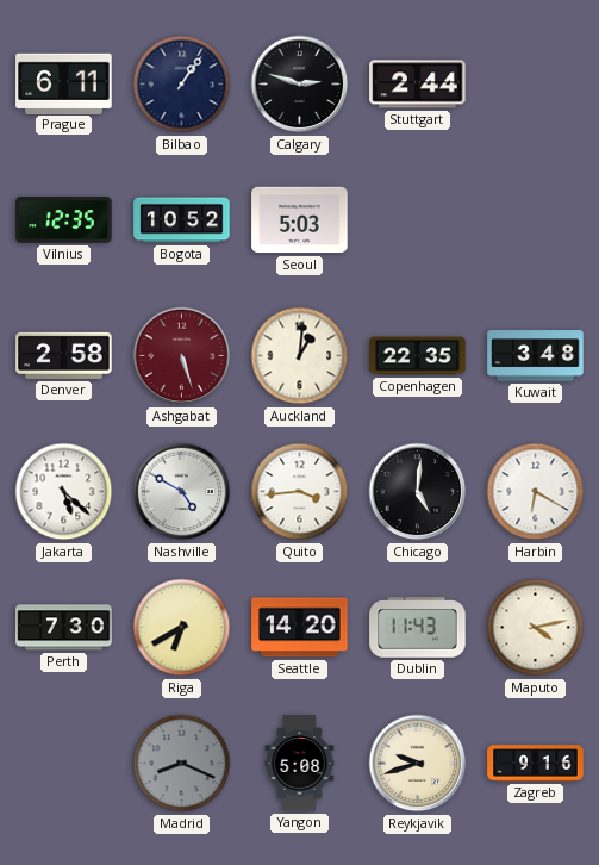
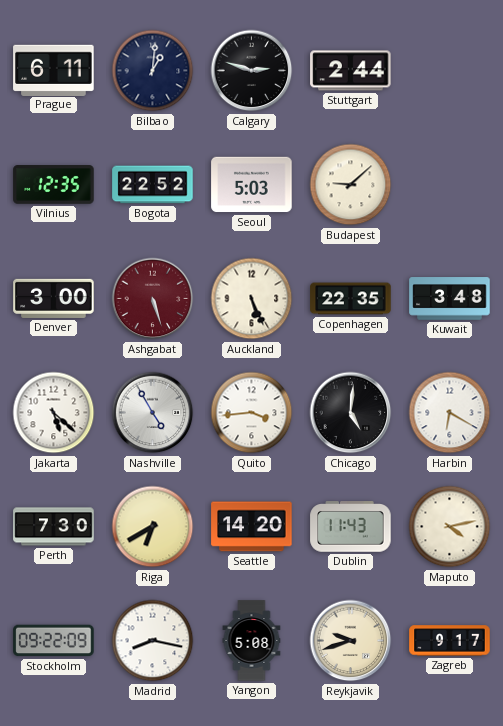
Bilbao: 1:06 -> 1:01
Bogota: 10:52 -> 22:52
Budapest: none -> 9:08
Denver: 2:58 -> 3:00
Auckland: 1:01 -> 5:26
Nashville: 4:50 -> 4:55
Stockholm: none -> 09:22
Madrid: 8:19 -> 8:17
Madrid dial: grey -> white
Zagreb: 9:16 -> 9:17
